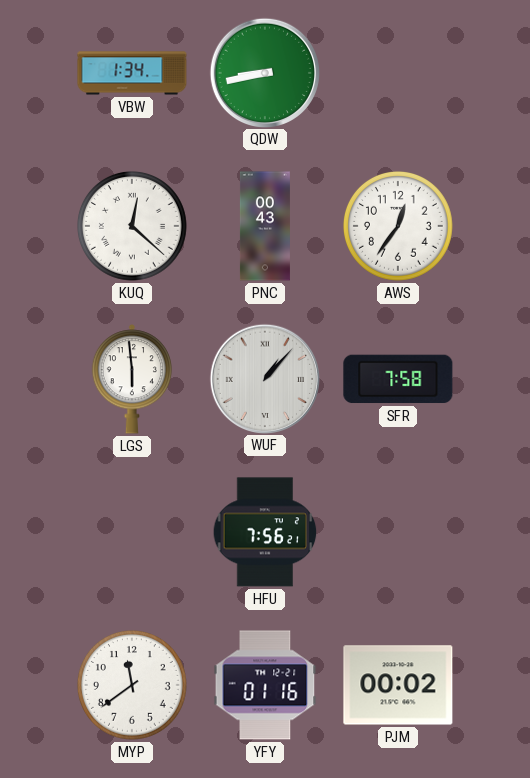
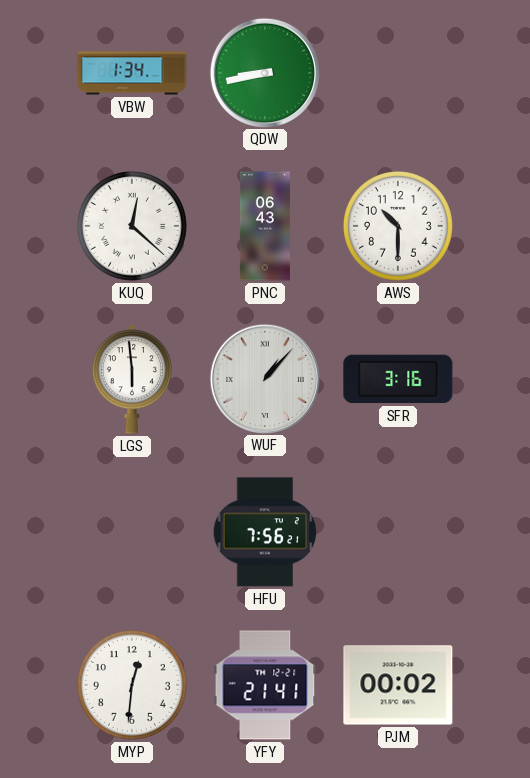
PNC: 00:43 -> 06:43
AWS: 12:36 -> 10:30
SFR: 7:58 -> 3:16
MYP: 11:39 -> 12:31
YFY: 01:16 -> 21:41
